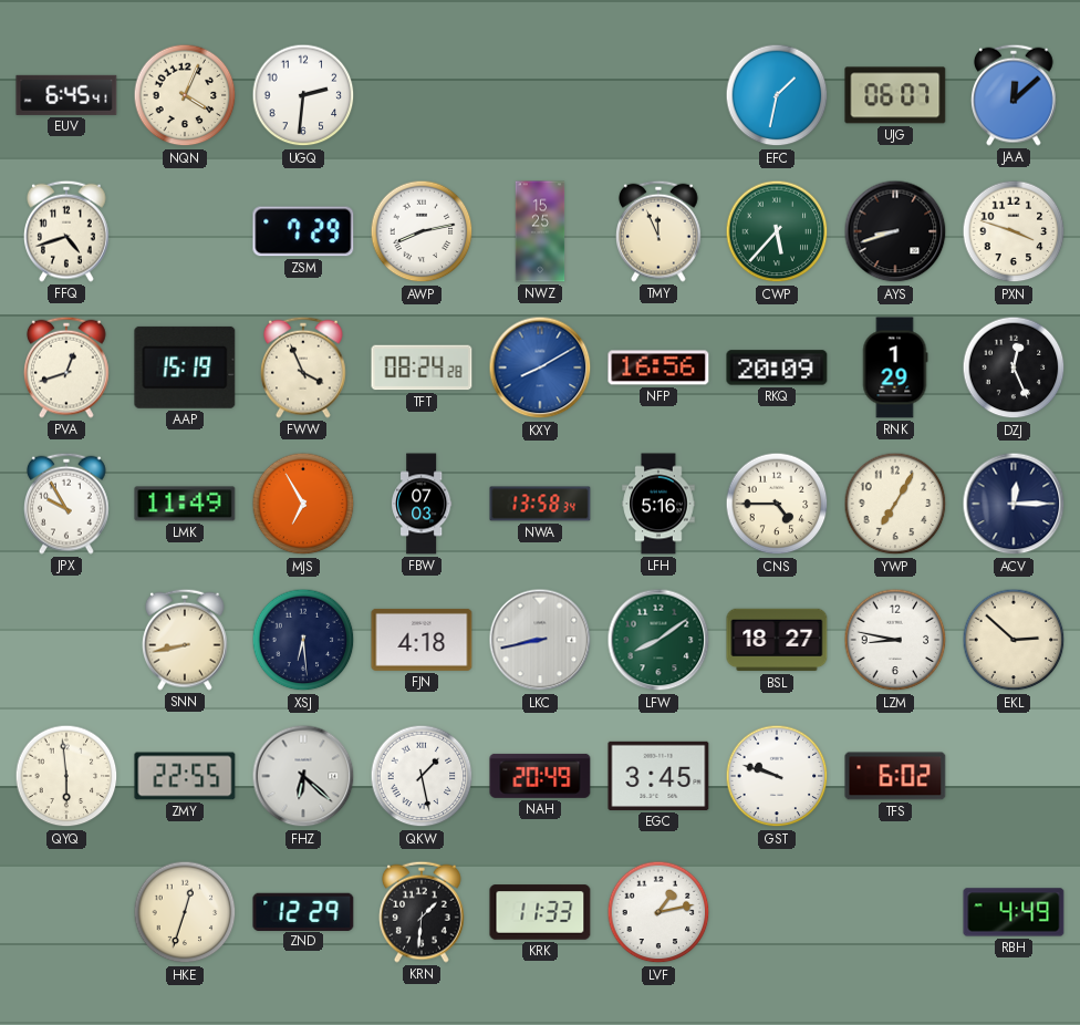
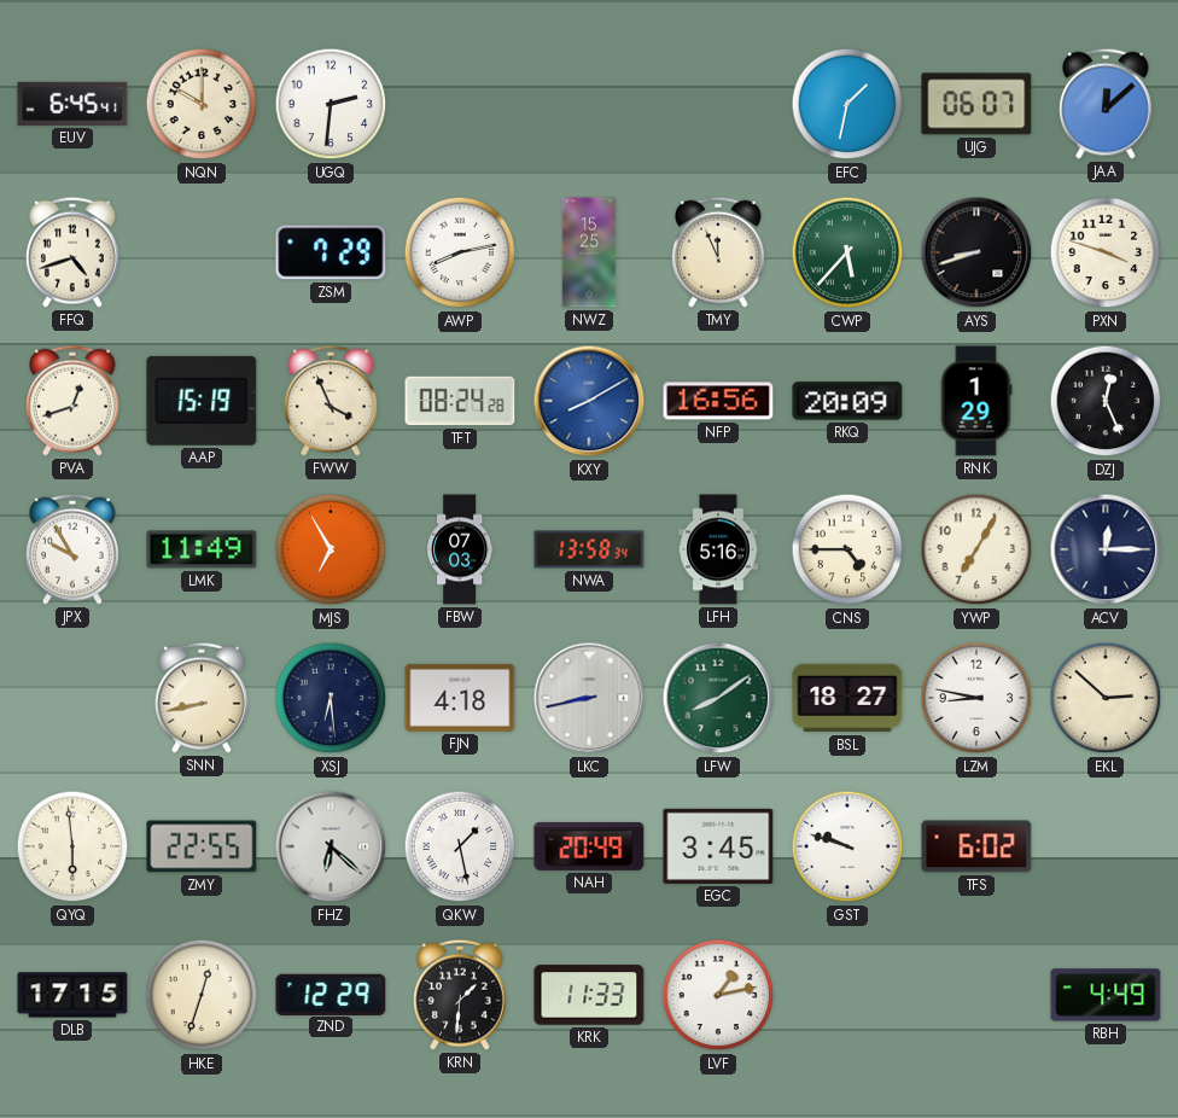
NQN: 4:04 -> 10:00
DLB: none -> 17:15
